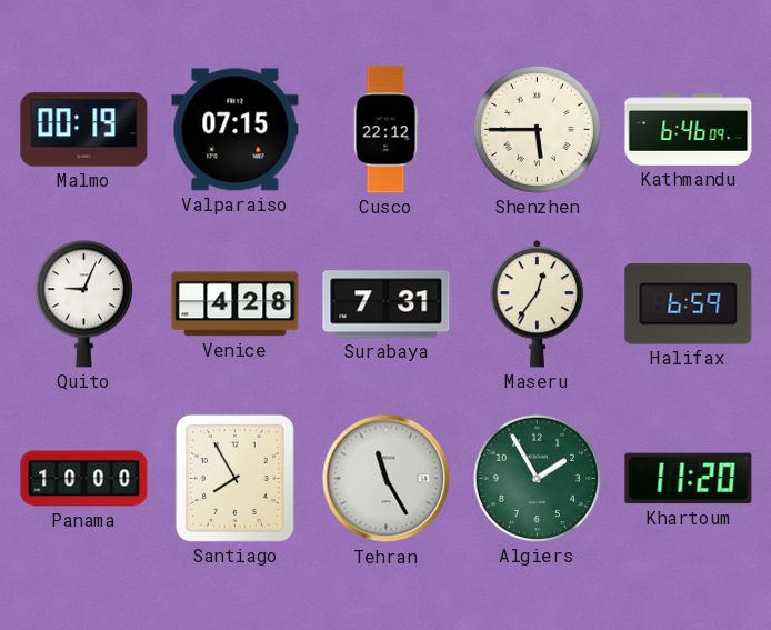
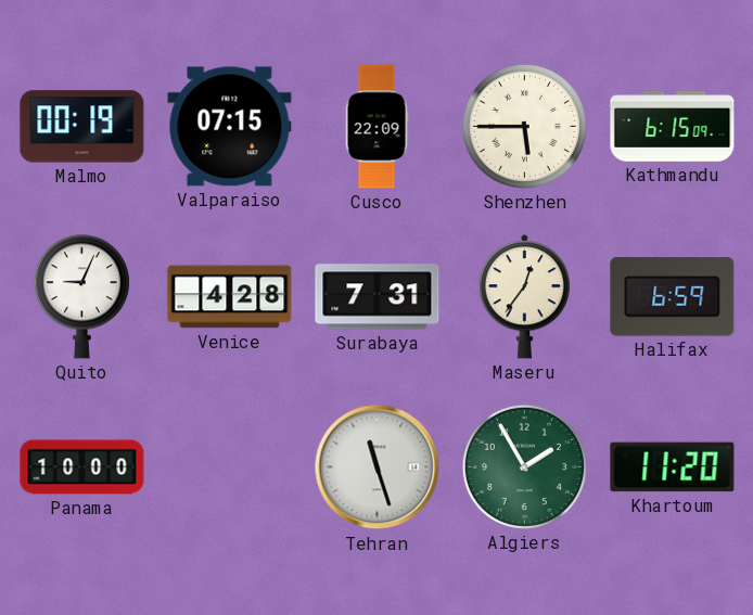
Cusco: 22:12 -> 22:09
Kathmandu: 6:46 -> 6:15
Santiago: 7:55 -> none
Tehran: 11:25 -> 11:27
